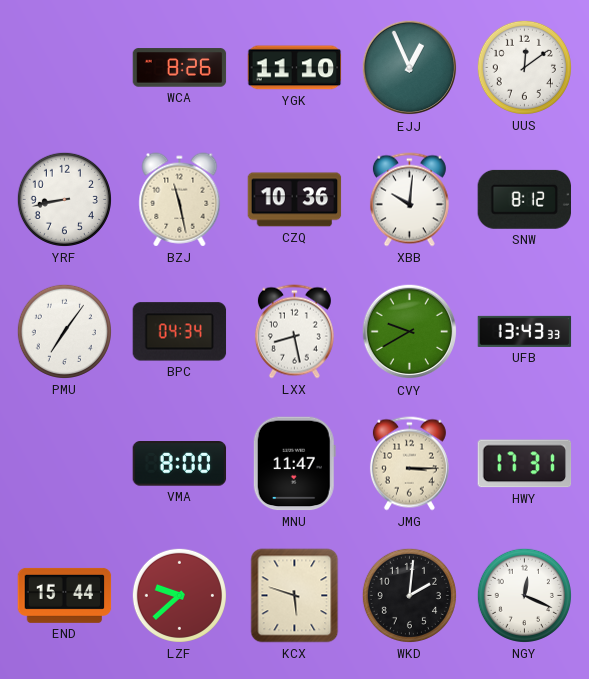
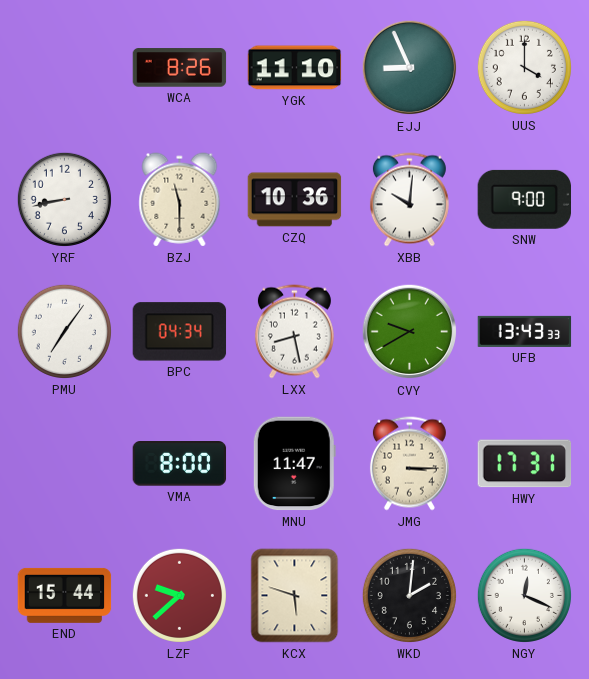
EJJ: 12:56 -> 8:56
UUS: 12:09 -> 4:00
BZJ: 11:28 -> 11:30
SNW: 8:12 -> 9:00
